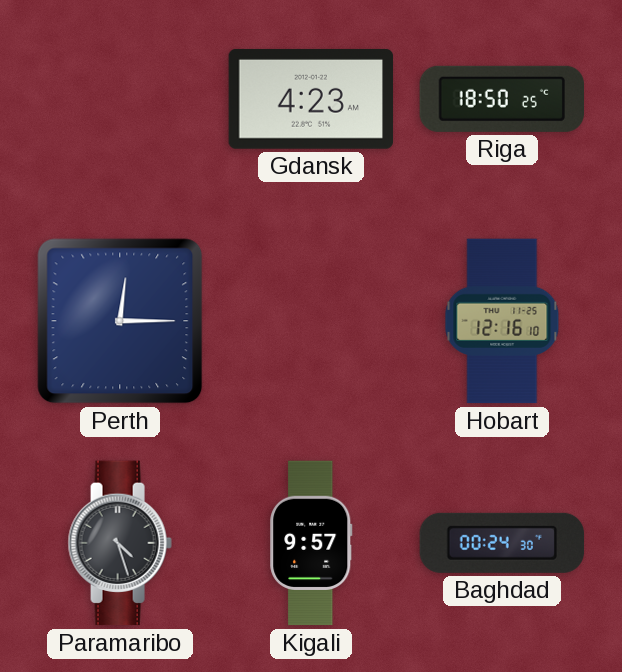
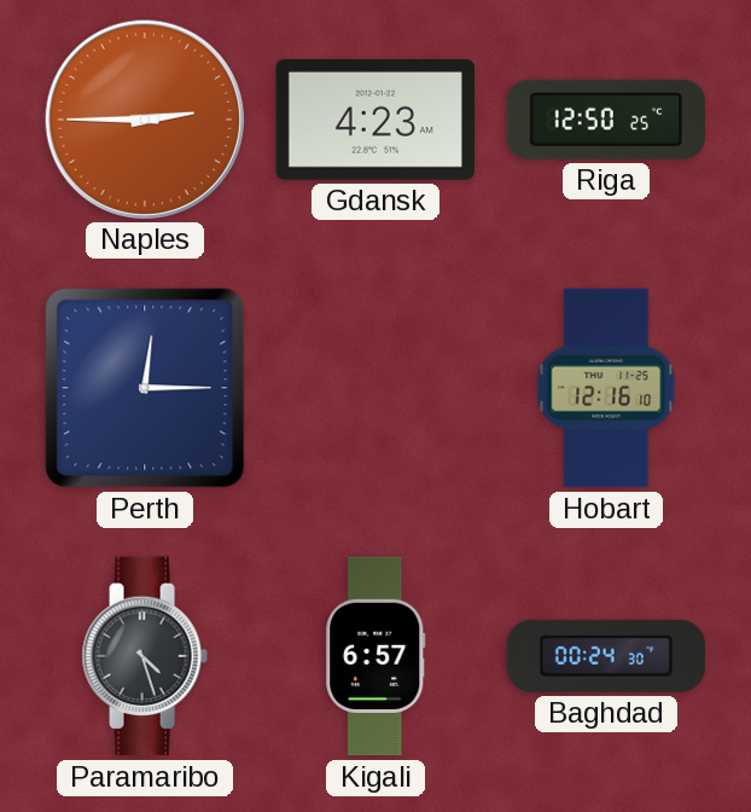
Naples: none -> 2:45
Riga: 18:50 -> 12:50
Kigali: 9:57 -> 6:57
